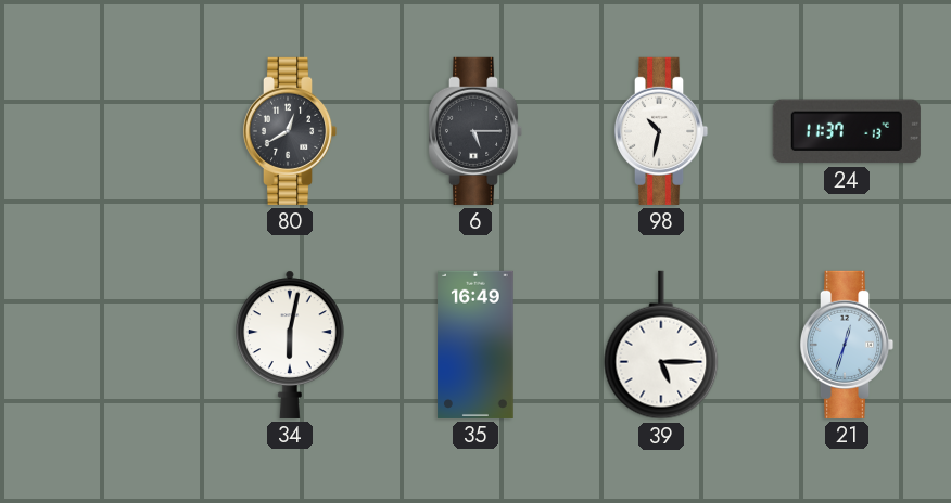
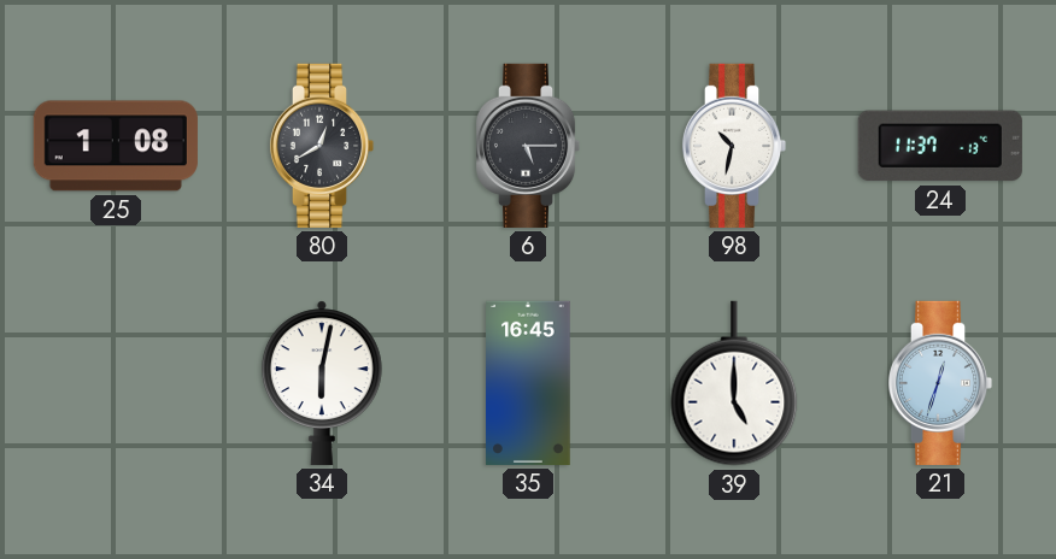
25: none -> 1:08
35: 16:49 -> 16:45
39: 5:15 -> 5:00
